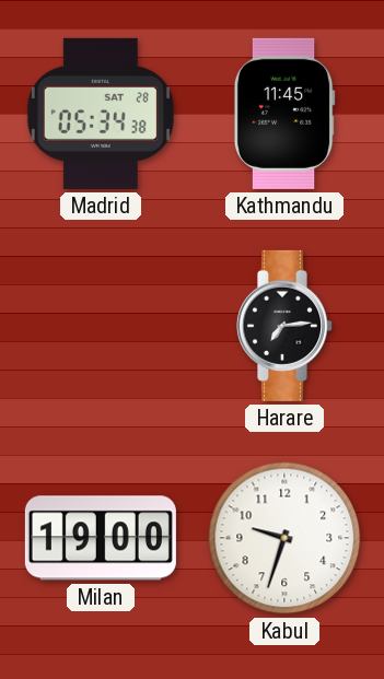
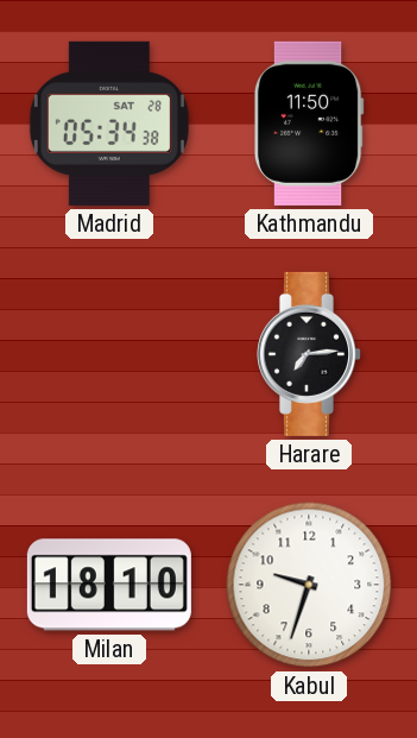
Kathmandu: 11:45 -> 11:50
Milan: 19:00 -> 18:10
